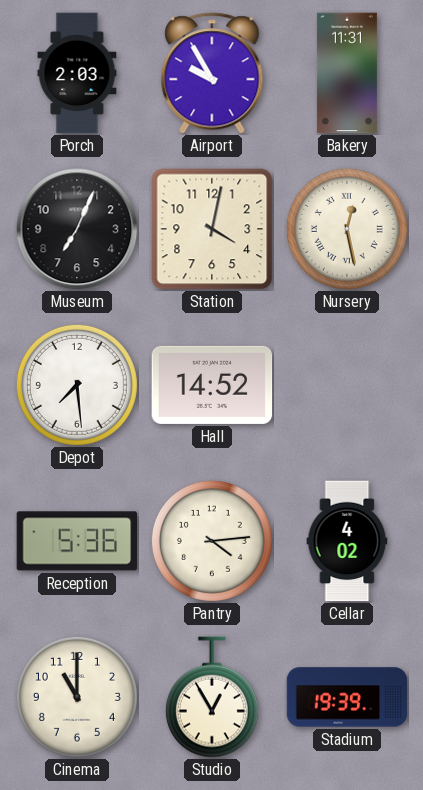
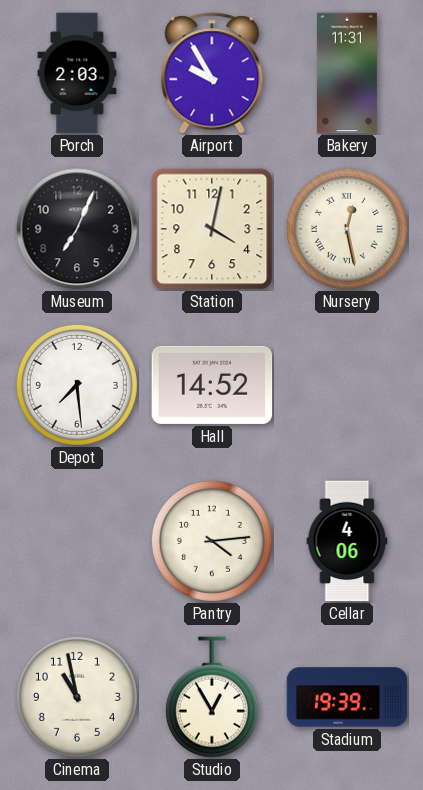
Reception: 5:36 -> none
Cellar: 4:02 -> 4:06
Cinema: 11:00 -> 10:58
